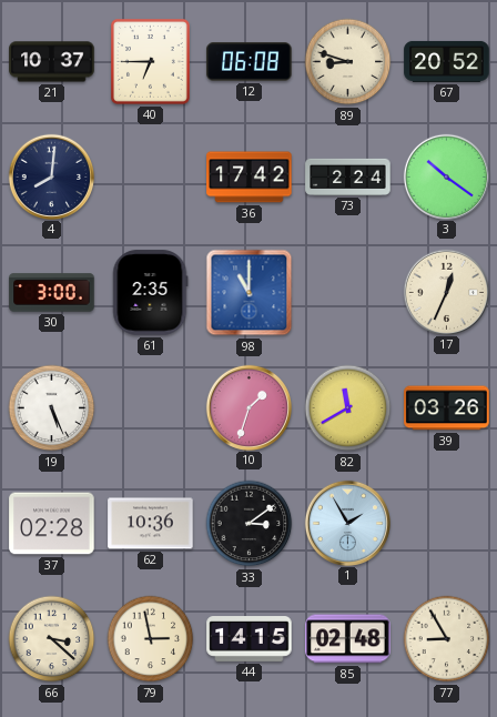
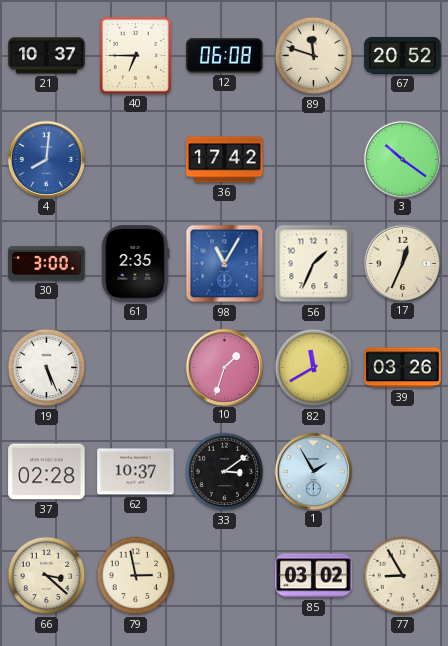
89: 8:48 -> 11:48
4 dial: navy -> blue
73: 2:24 -> none
98: 11:00 -> 11:05
56: none -> 1:34
62: 10:36 -> 10:37
44: 14:15 -> none
85: 02:48 -> 03:02
